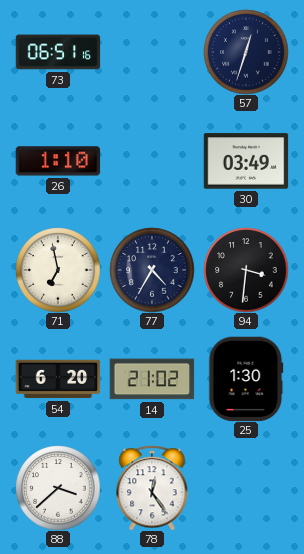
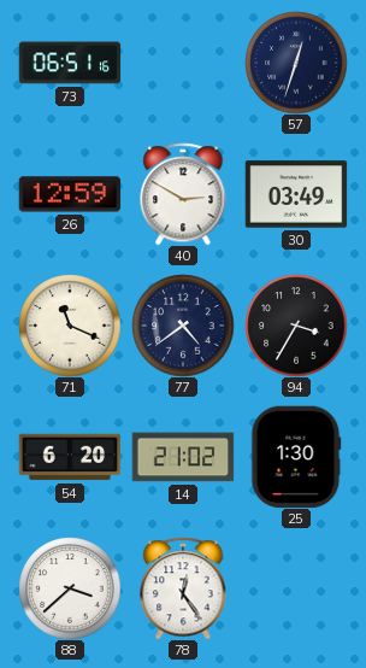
26: 1:10 -> 12:59
40: none -> 2:50
71: 6:58 -> 11:19
77: 4:35 -> 4:39
94: 3:31 -> 3:35
